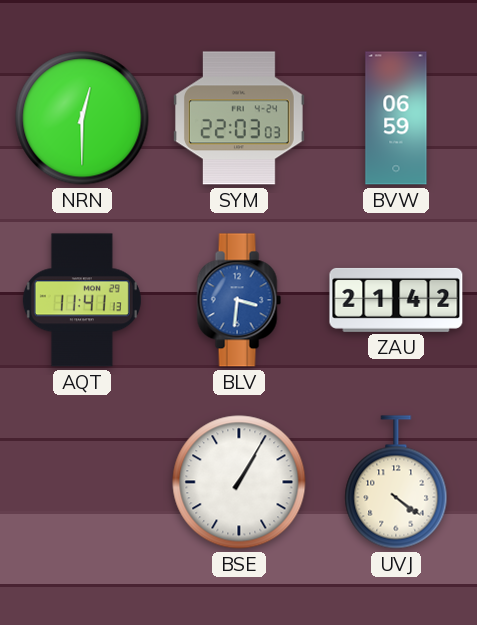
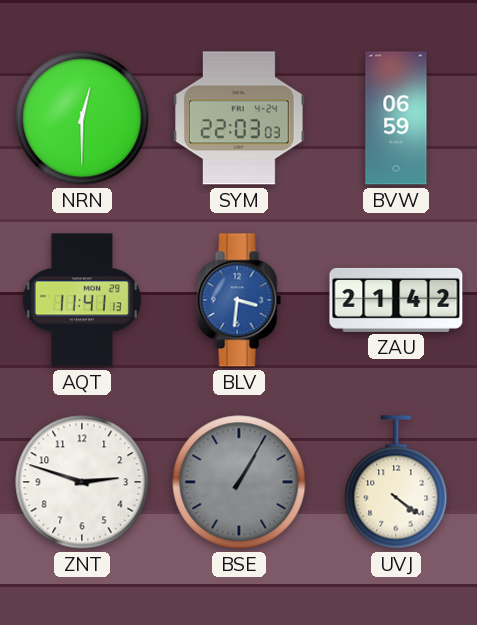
ZNT: none -> 2:48
BSE dial: white -> grey
